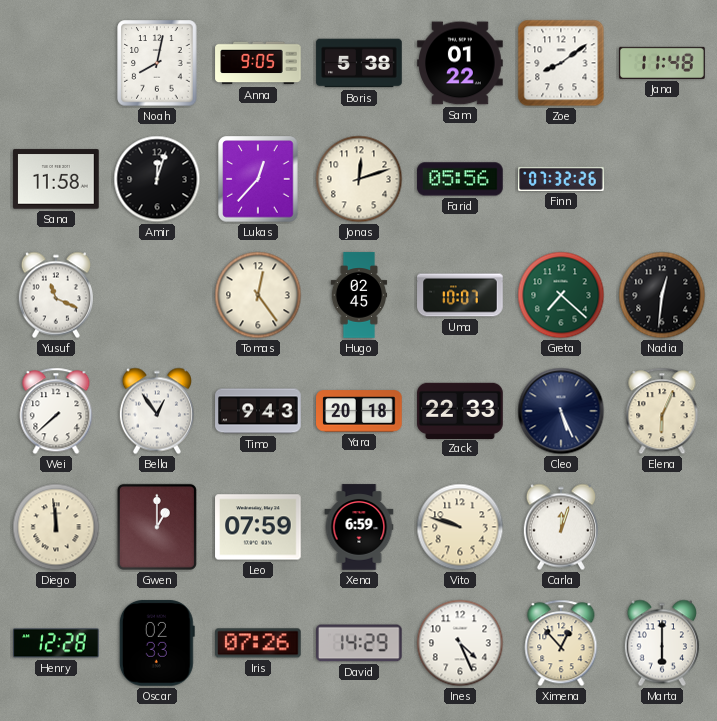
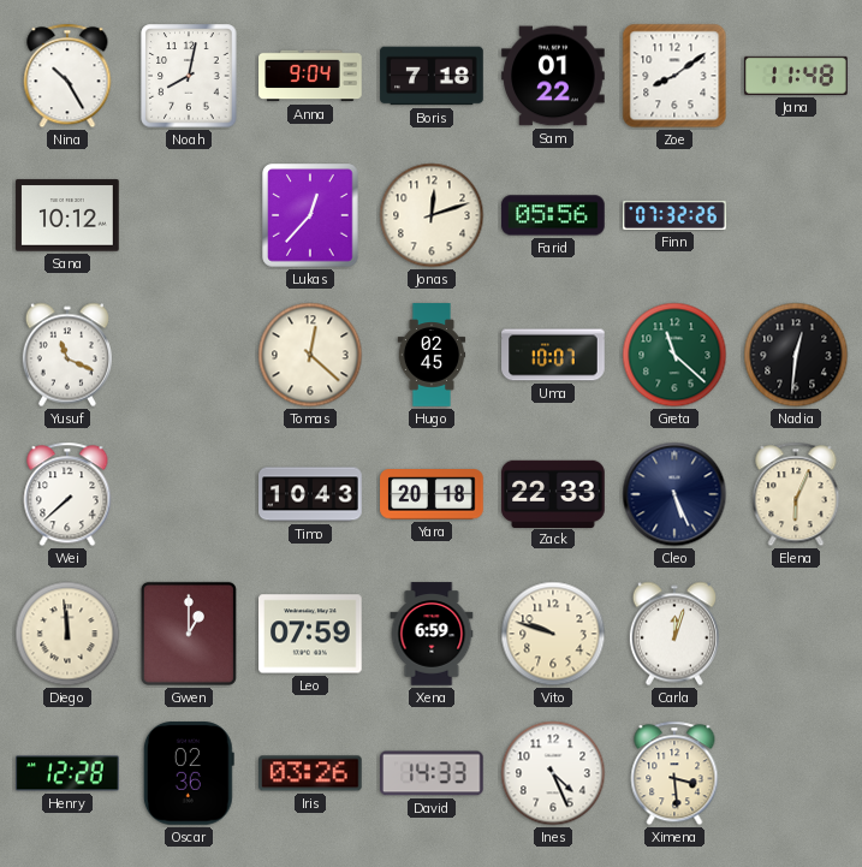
Nina: none -> 10:25
Anna: 9:05 -> 9:04
Boris: 5:38 -> 7:18
Sana: 11:58 -> 10:12
Amir: 12:03 -> none
Tomas: 12:24 -> 12:22
Greta: 7:22 -> 11:22
Bella: 12:54 -> none
Timo: 9:43 -> 10:43
Oscar: 02:33 -> 02:36
Iris: 07:26 -> 03:26
David: 14:29 -> 14:33
Ximena: 12:53 -> 3:29
Marta: 6:00 -> none
